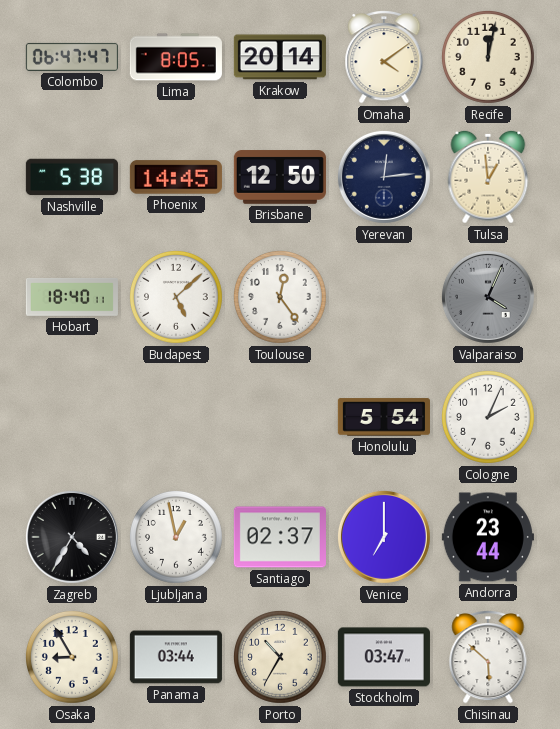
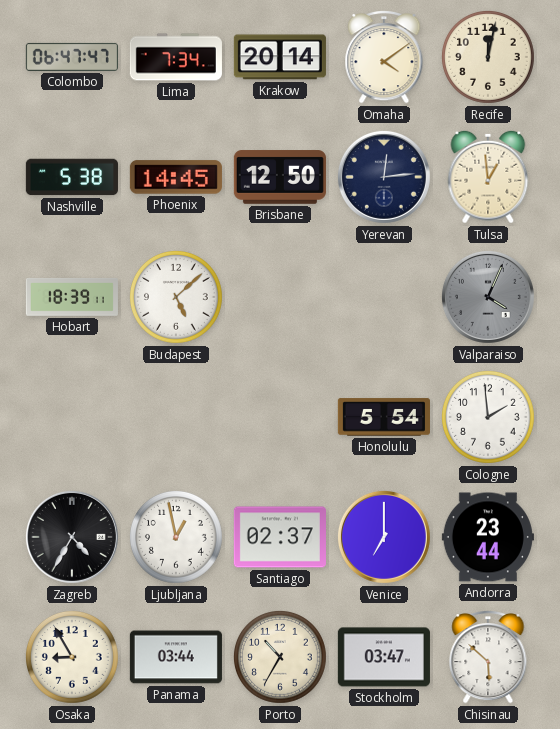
Lima: 8:05 -> 7:34
Hobart: 18:40 -> 18:39
Toulouse: 12:24 -> none
Cologne: 2:04 -> 1:59
